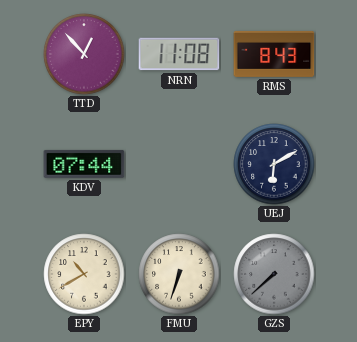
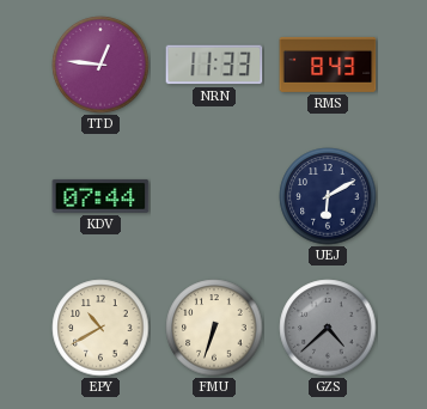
TTD: 12:53 -> 12:46
NRN: 11:08 -> 11:33
GZS: 7:38 -> 4:38
